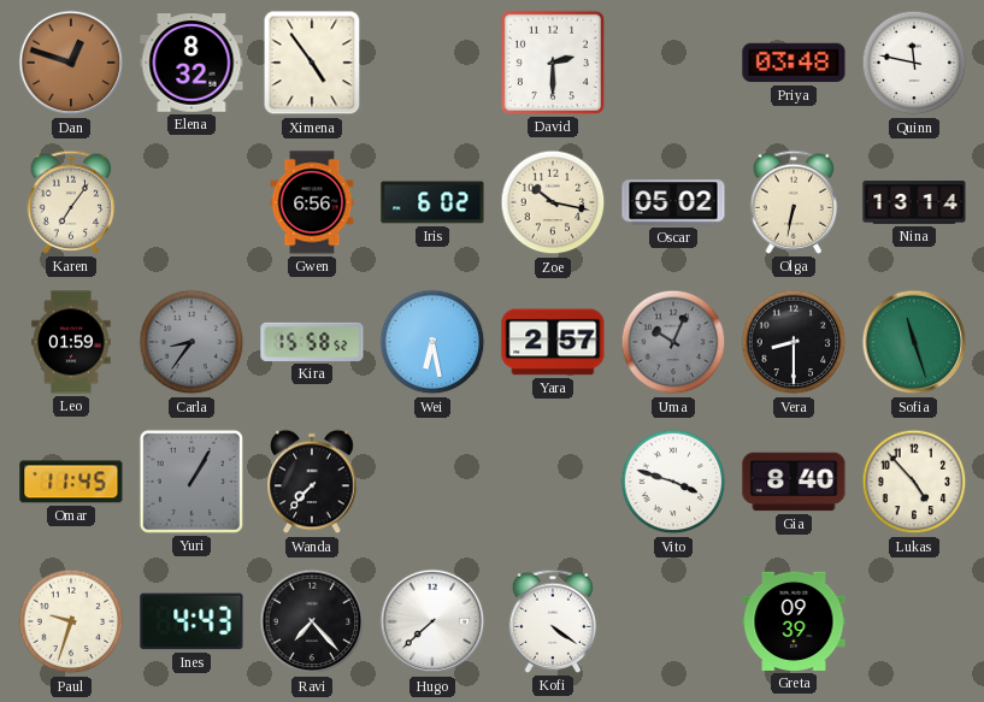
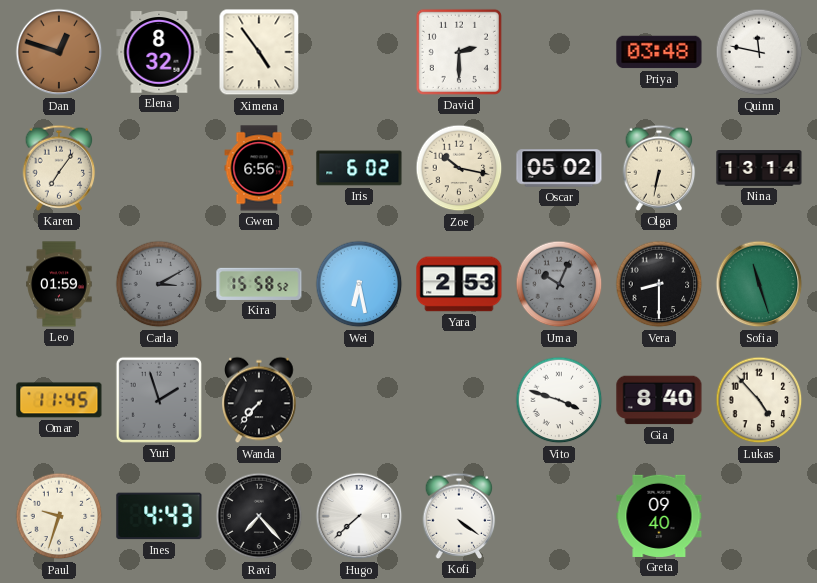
Carla: 8:36 -> 3:10
Yara: 2:57 -> 2:53
Yuri: 1:05 -> 1:57
Greta: 09:39 -> 09:40
